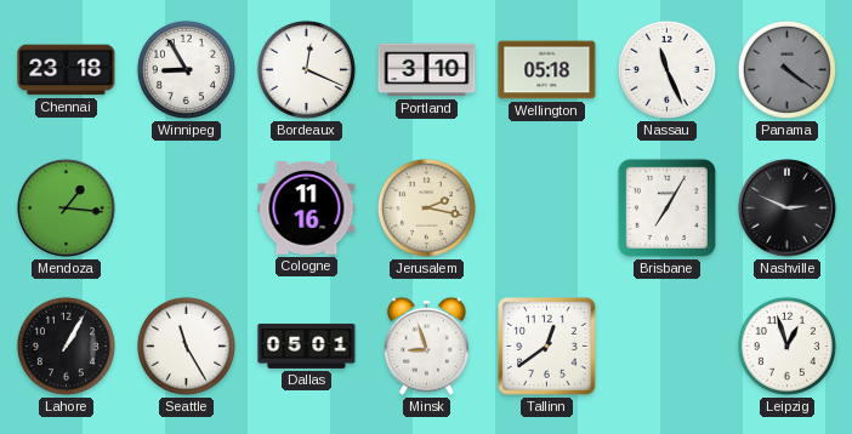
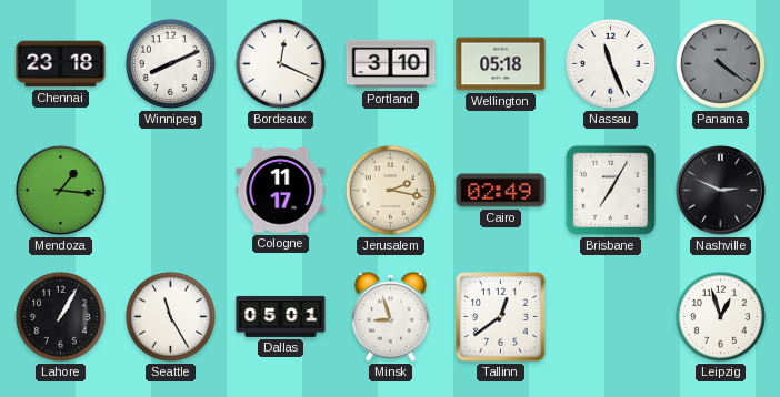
Winnipeg: 8:55 -> 8:11
Cologne: 11:16 -> 11:17
Cairo: none -> 02:49
